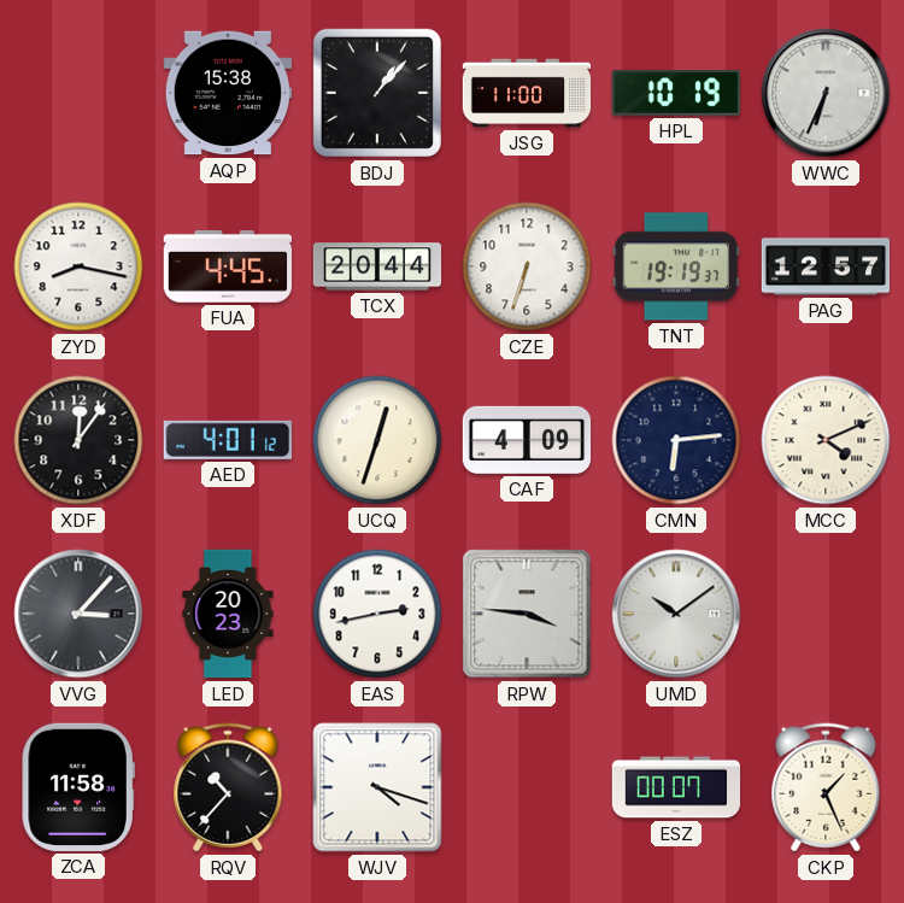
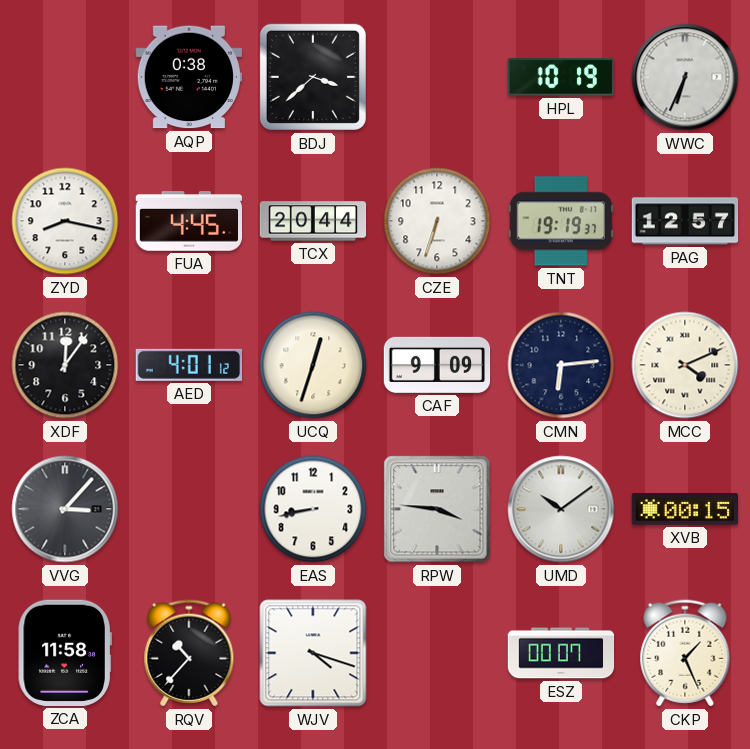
AQP: 15:38 -> 0:38
BDJ: 1:07 -> 3:38
JSG: 11:00 -> none
CAF: 4:09 -> 9:09
LED: 20:23 -> none
EAS: 2:43 -> 8:43
XVB: none -> 00:15
